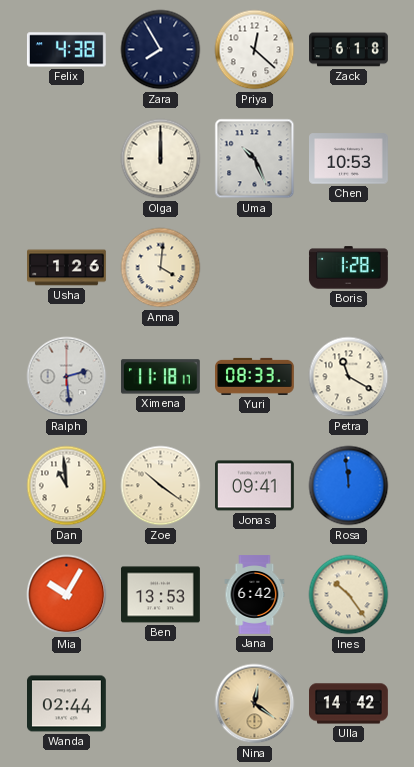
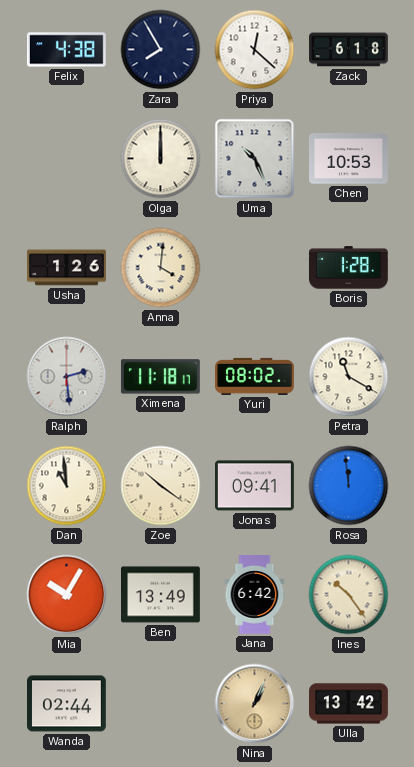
Yuri: 08:33 -> 08:02
Ben: 13:53 -> 13:49
Nina: 12:21 -> 1:04
Ulla: 14:42 -> 13:42
